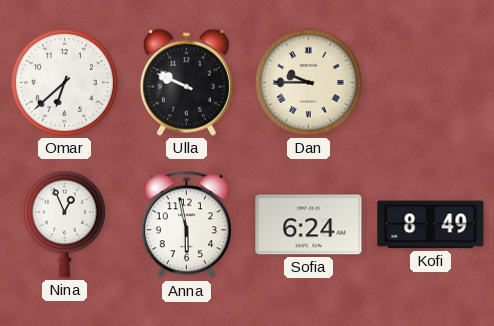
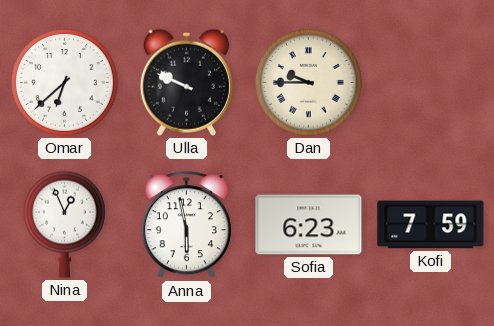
Sofia: 6:24 -> 6:23
Kofi: 8:49 -> 7:59
